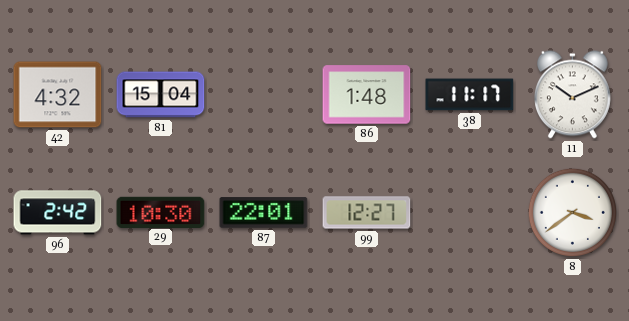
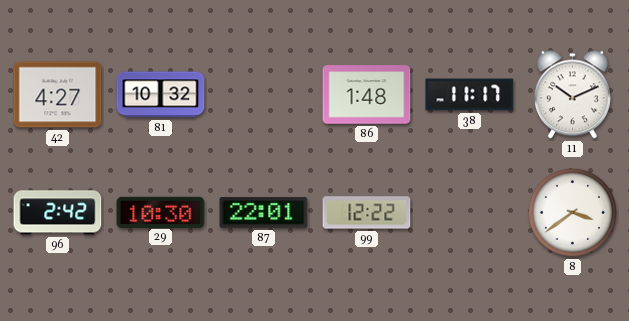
42: 4:32 -> 4:27
81: 15:04 -> 10:32
99: 12:27 -> 12:22
